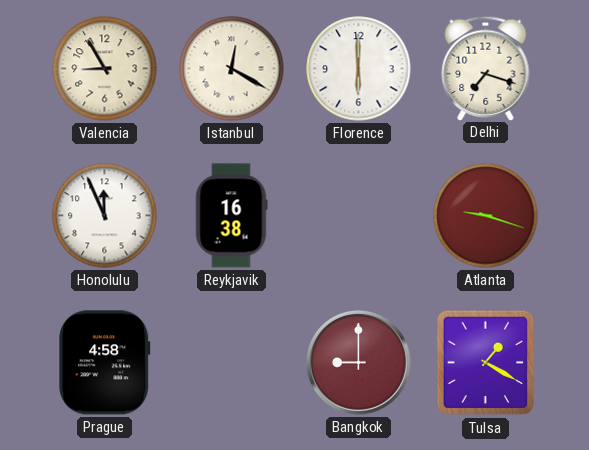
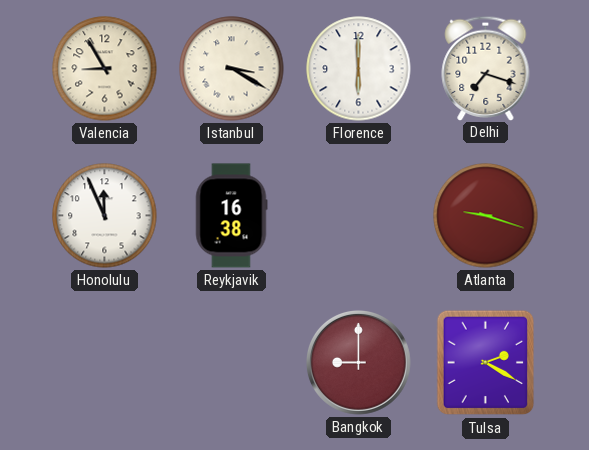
Istanbul: 12:20 -> 3:20
Prague: 4:58 -> none
Tulsa: 1:20 -> 2:20
